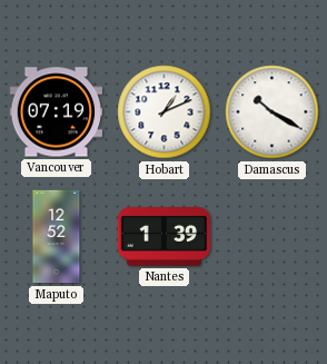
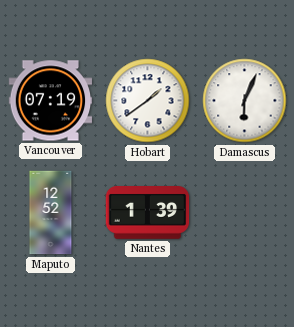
Hobart: 1:11 -> 1:39
Damascus: 10:20 -> 6:04
